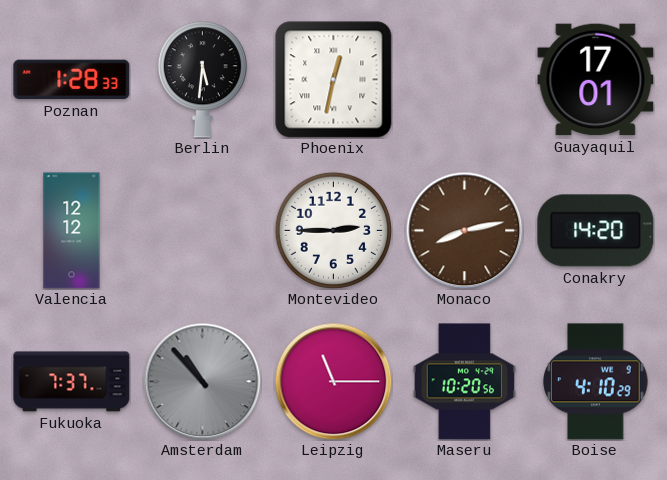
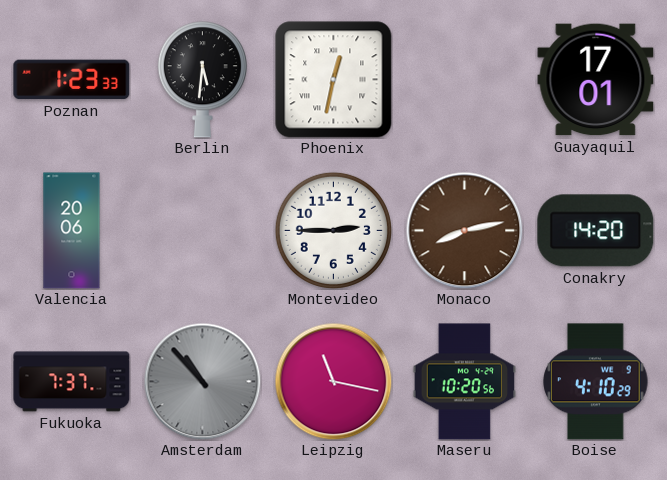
Poznan: 1:28 -> 1:23
Valencia: 12:12 -> 20:06
Leipzig: 11:15 -> 11:17
